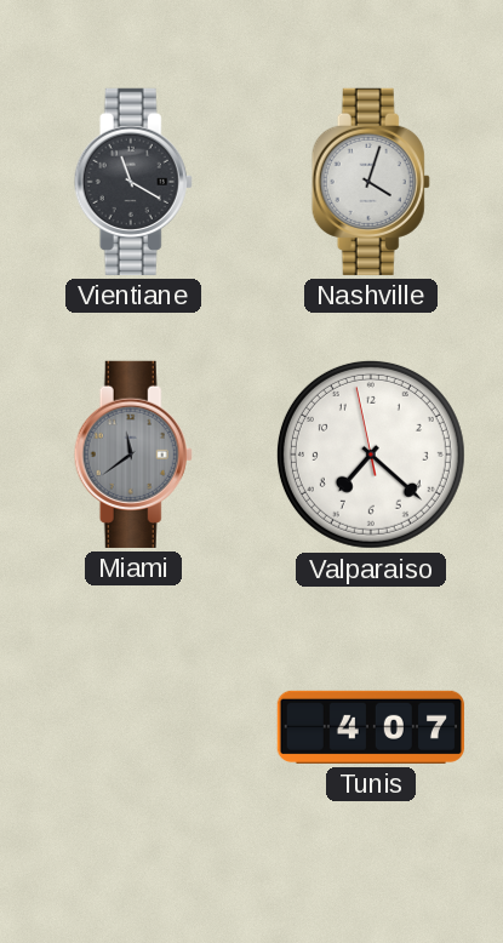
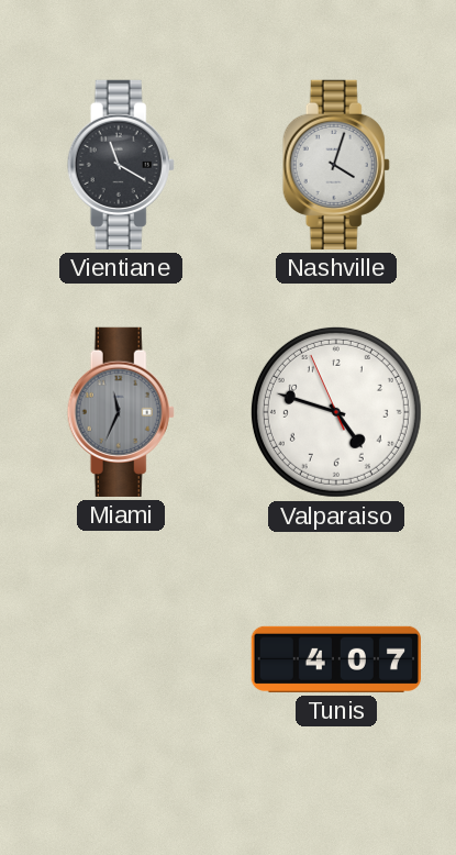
Miami: 11:39 -> 11:34
Valparaiso: 7:21 -> 4:47
